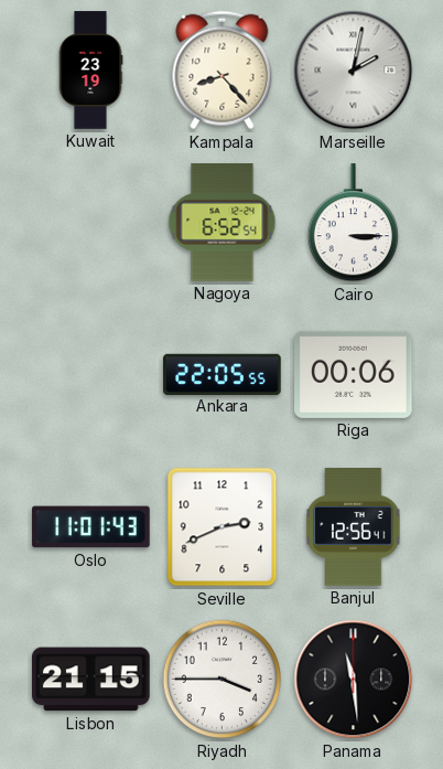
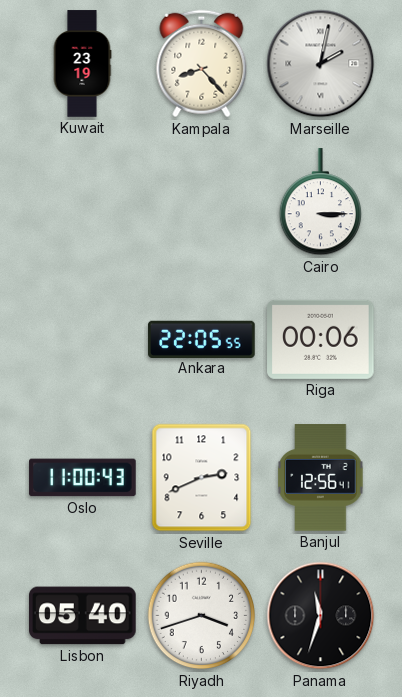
Nagoya: 6:52 -> none
Oslo: 11:01 -> 11:00
Lisbon: 21:15 -> 05:40
Riyadh: 3:45 -> 3:42
Panama: 11:29 -> 11:33
